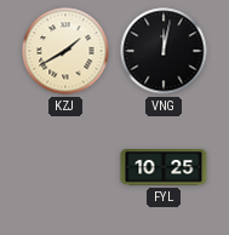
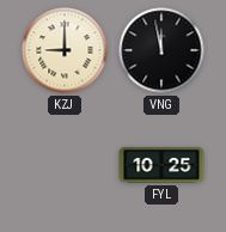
KZJ: 1:40 -> 9:00
VNG: 12:02 -> 11:58
